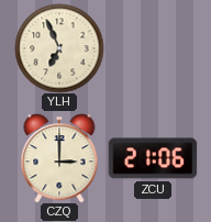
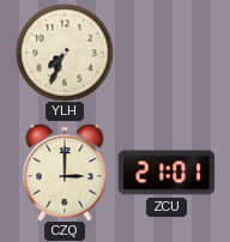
YLH: 6:56 -> 7:34
ZCU: 21:06 -> 21:01
